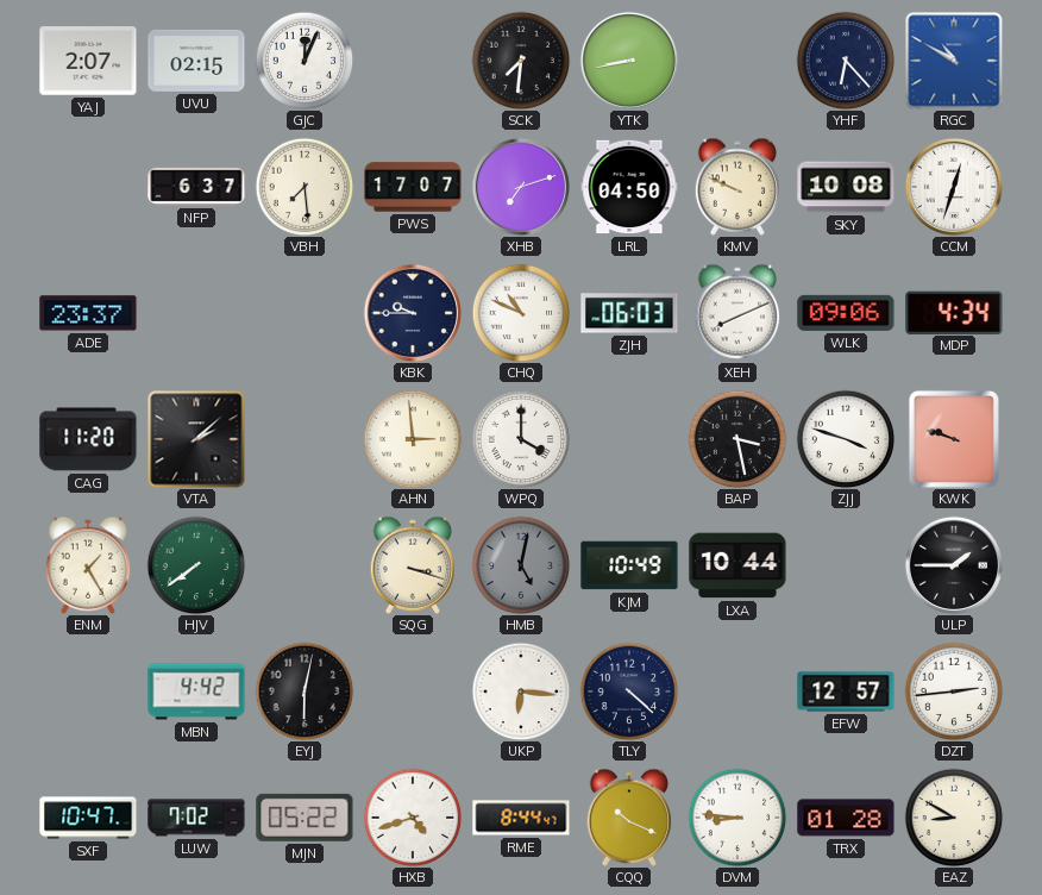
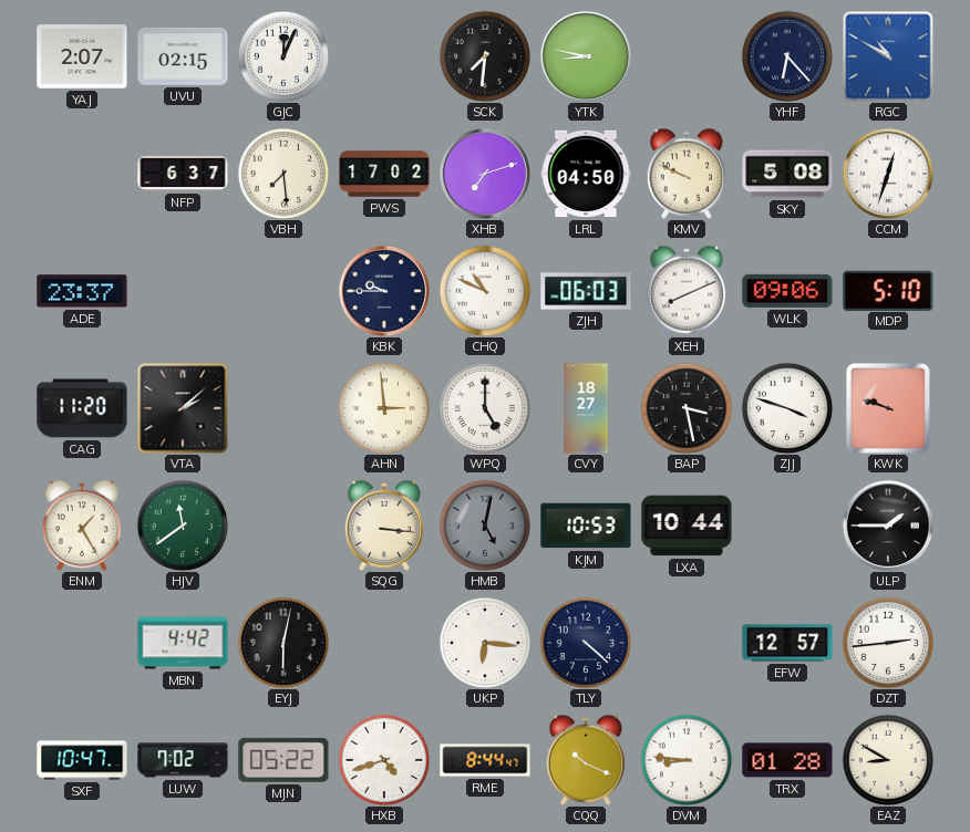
YTK: 8:43 -> 8:47
PWS: 17:07 -> 17:02
SKY: 10:08 -> 5:08
MDP: 4:34 -> 5:10
WPQ: 4:00 -> 5:00
CVY: none -> 18:27
HJV: 7:39 -> 11:39
SQG: 3:18 -> 3:16
KJM: 10:49 -> 10:53
